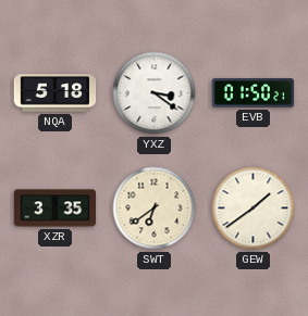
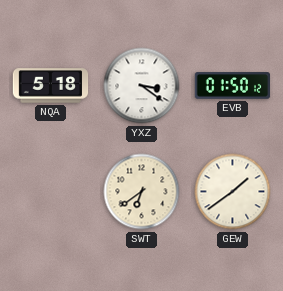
EVB: 01:50:21 -> 01:50:12
XZR: 3:35 -> none
